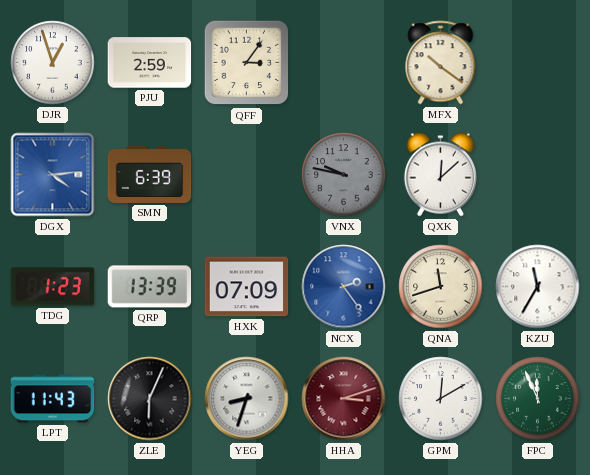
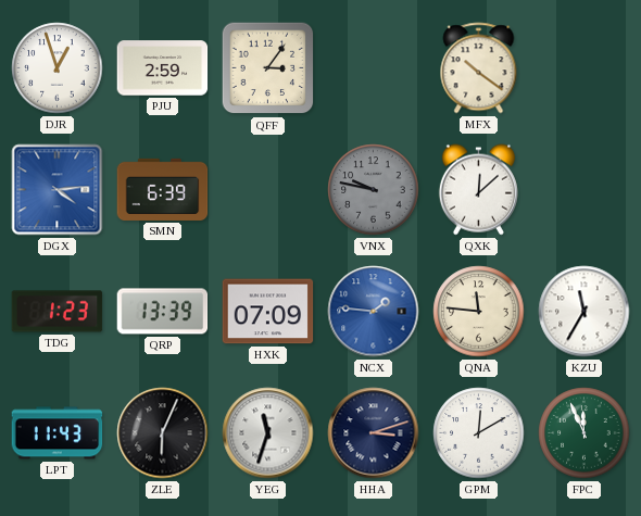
NCX: 2:24 -> 1:46
QNA: 11:42 -> 11:46
YEG: 8:33 -> 11:33
HHA dial: burgundy -> navy
